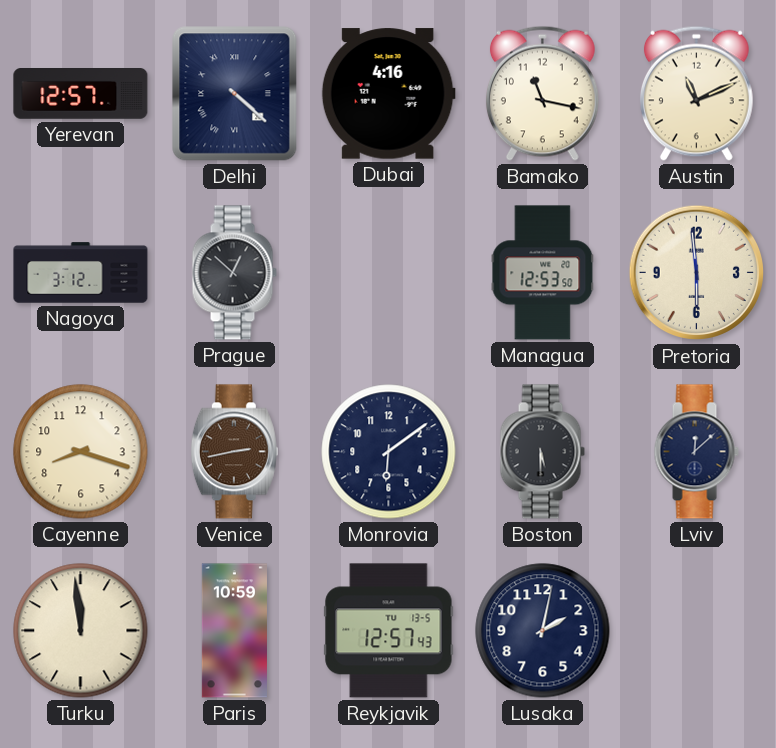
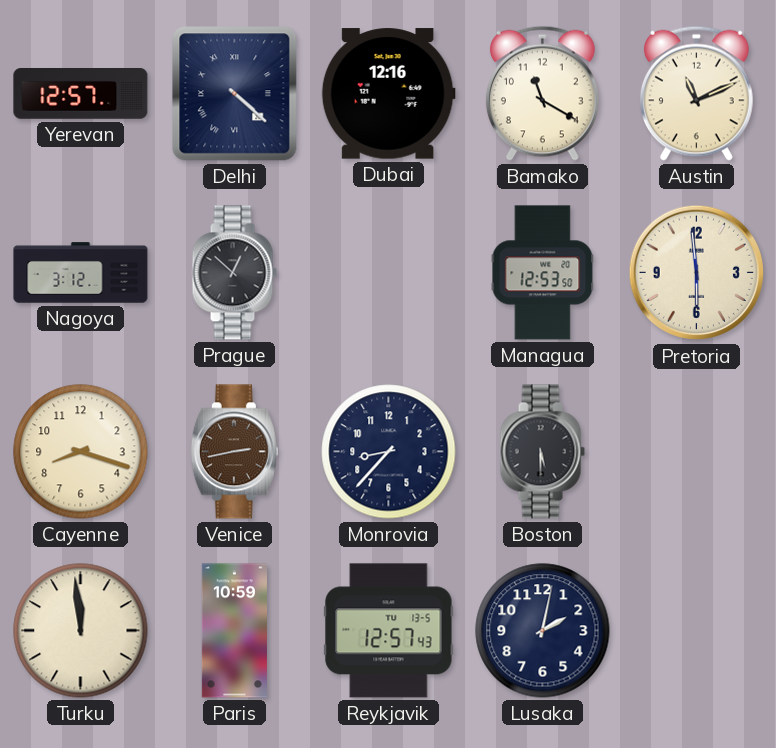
Dubai: 4:16 -> 12:16
Bamako: 11:17 -> 11:20
Monrovia: 6:09 -> 8:37
Lviv: 12:08 -> none
